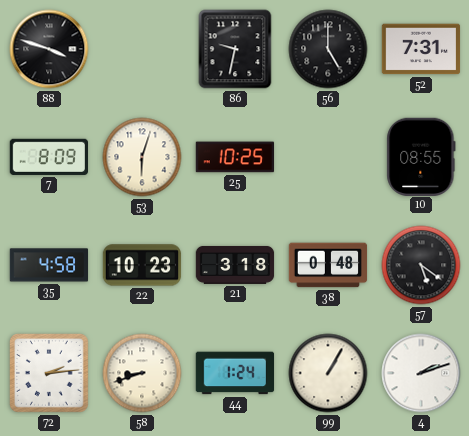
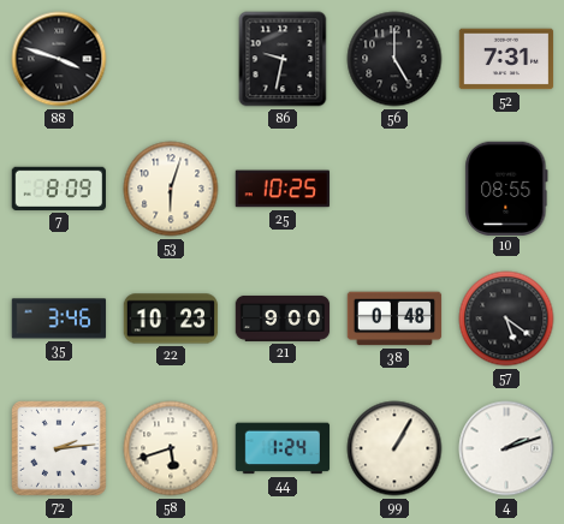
35: 4:58 -> 3:46
21: 3:18 -> 9:00
58: 8:42 -> 5:42
